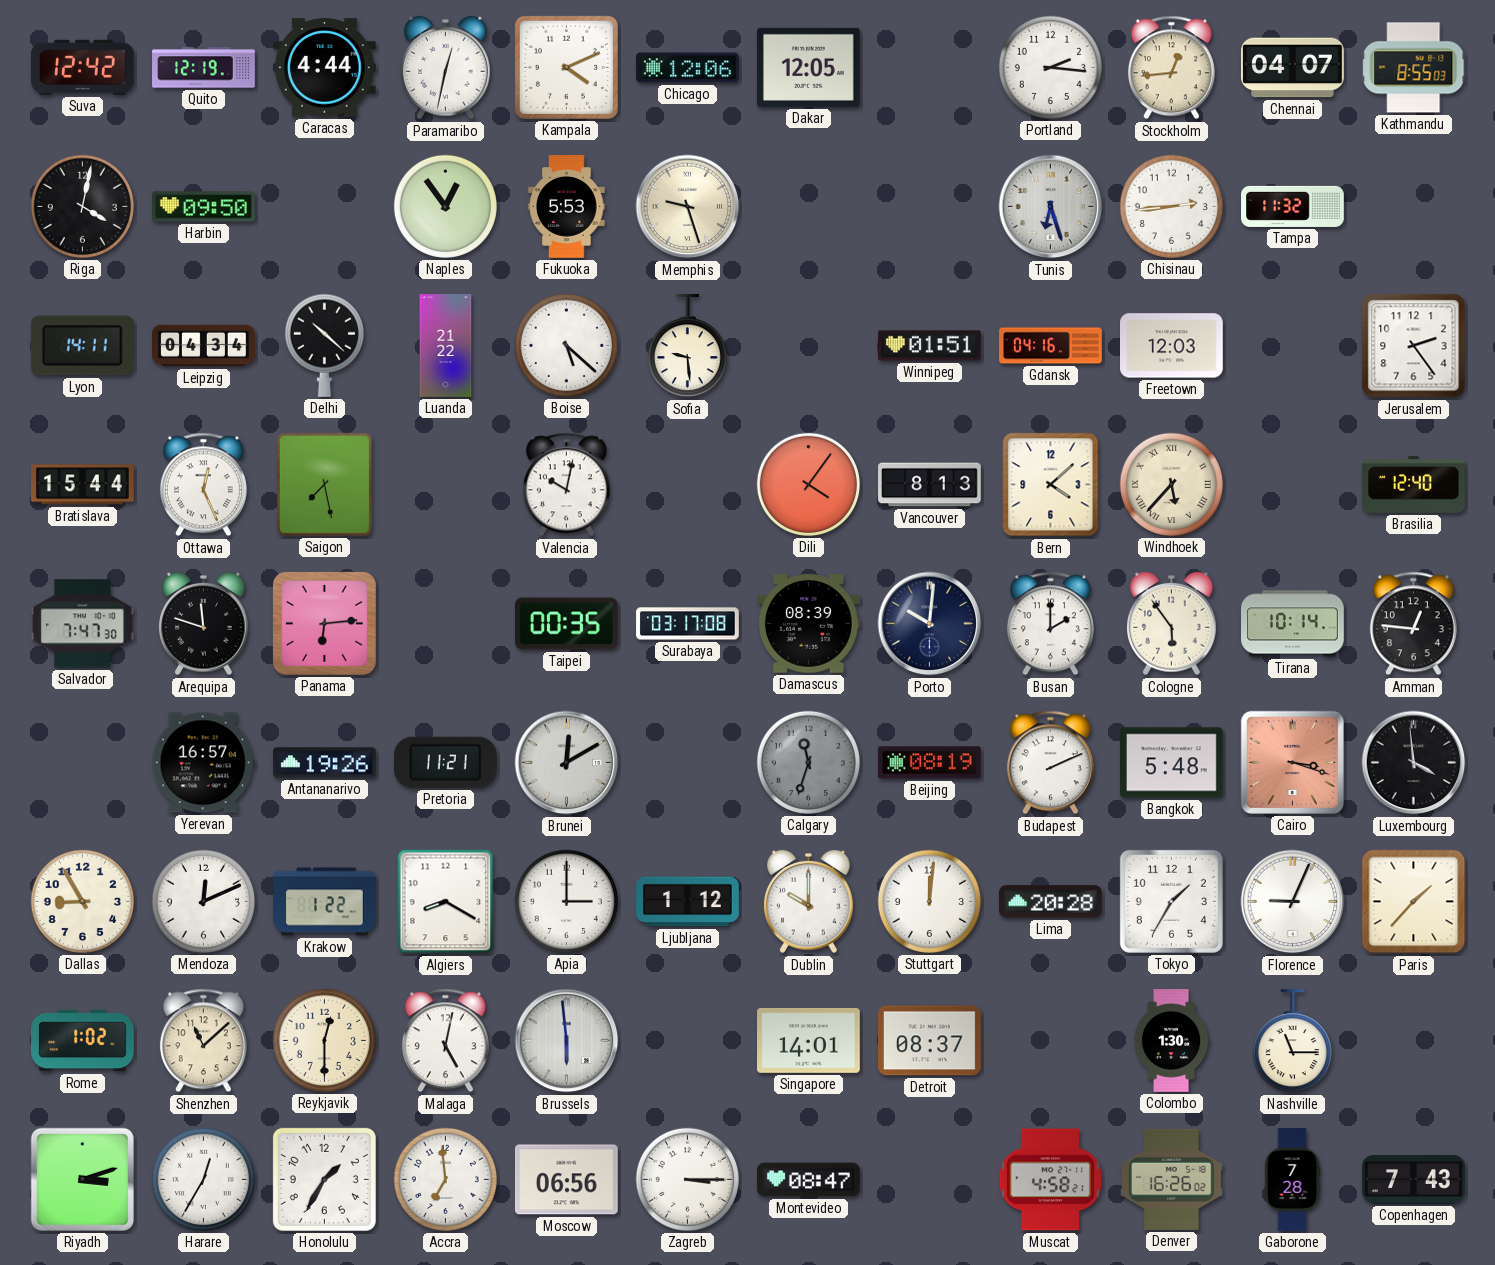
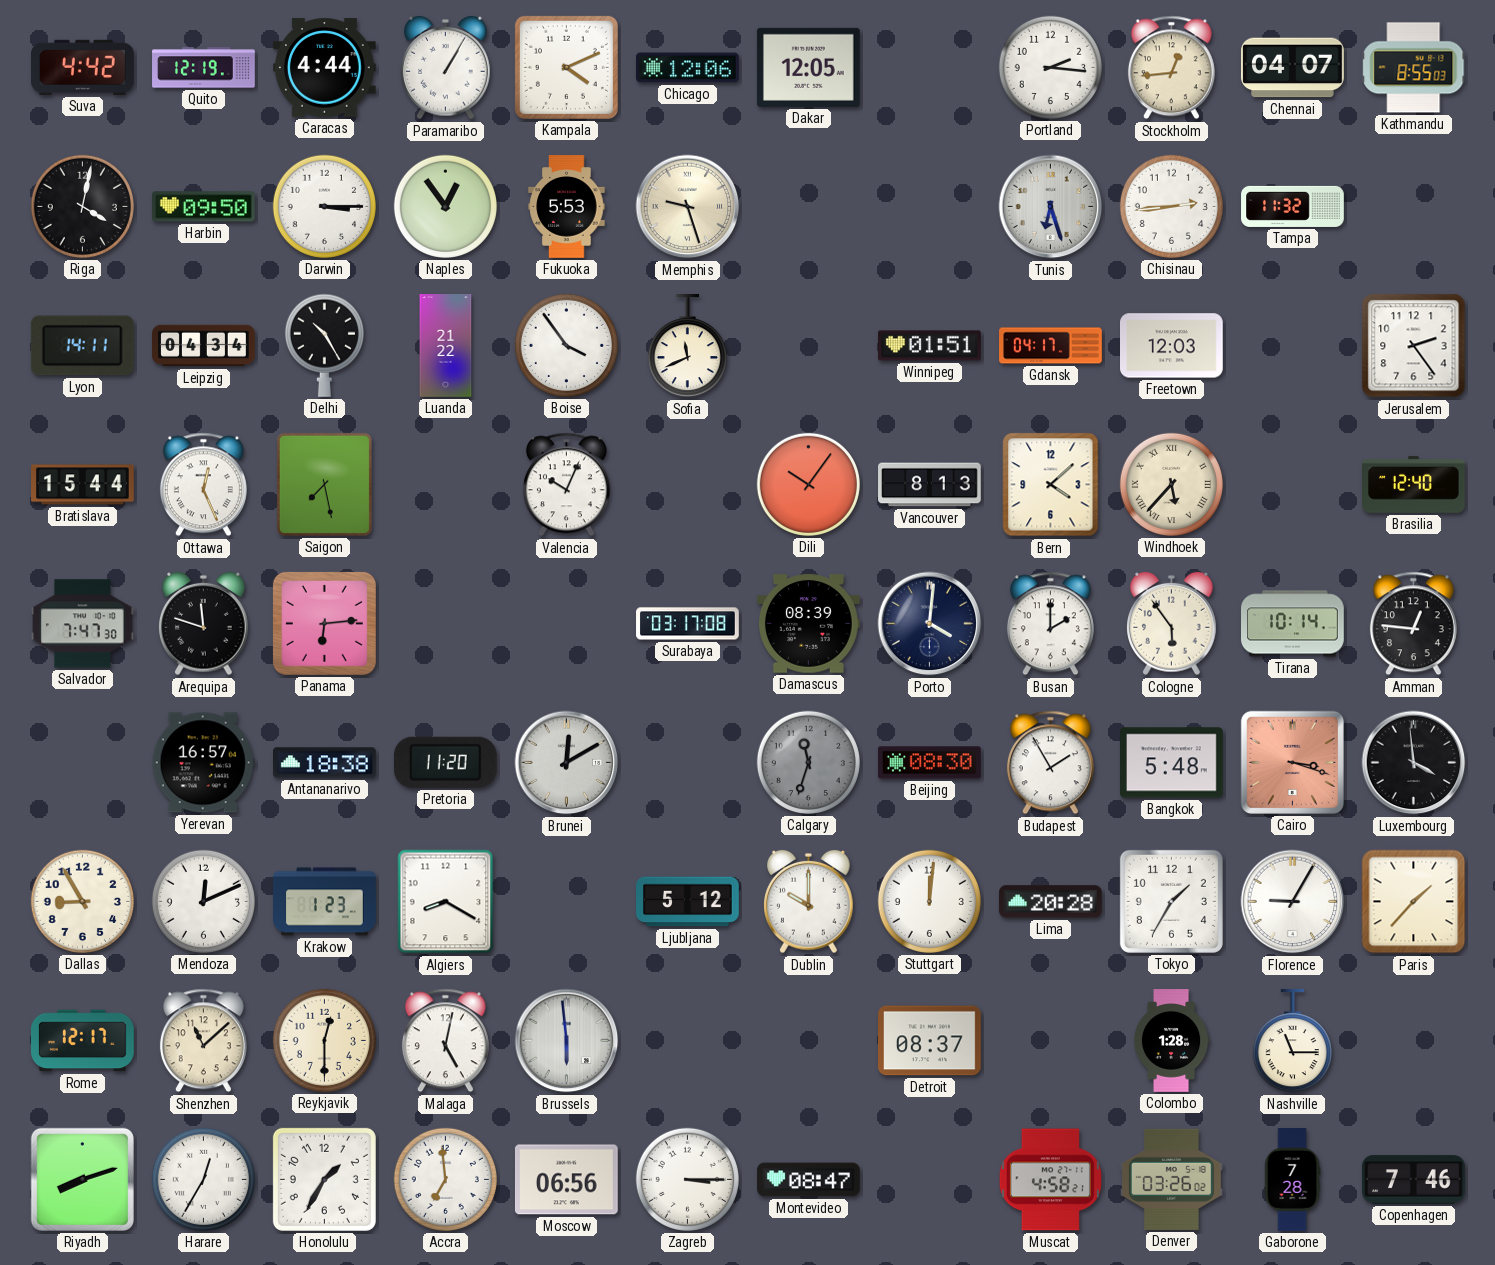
Suva: 12:42 -> 4:42
Paramaribo: 12:32 -> 1:05
Darwin: none -> 3:15
Delhi: 10:22 -> 10:25
Boise: 5:22 -> 3:54
Sofia: 9:29 -> 11:41
Gdansk: 04:16 -> 04:17
Valencia: 10:02 -> 10:04
Dili: 4:06 -> 10:06
Taipei: 00:35 -> none
Porto: 10:01 -> 4:01
Antananarivo: 19:26 -> 18:38
Pretoria: 11:21 -> 11:20
Beijing: 08:19 -> 08:30
Budapest: 2:11 -> 1:55
Krakow: 1:22 -> 1:23
Apia: 3:00 -> none
Ljubljana: 1:12 -> 5:12
Florence: 9:04 -> 9:05
Rome: 1:02 -> 12:17
Singapore: 14:01 -> none
Colombo: 1:30 -> 1:28
Riyadh: 3:12 -> 8:12
Denver: 16:26 -> 03:26
Copenhagen: 7:43 -> 7:46
